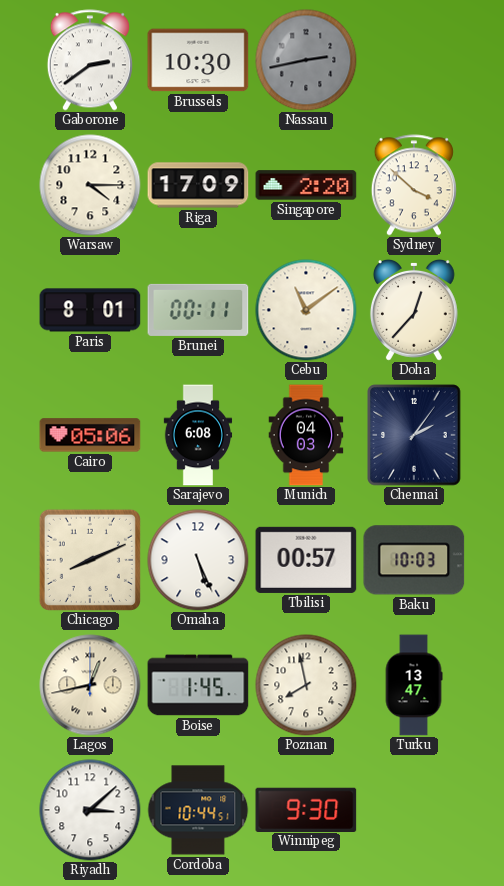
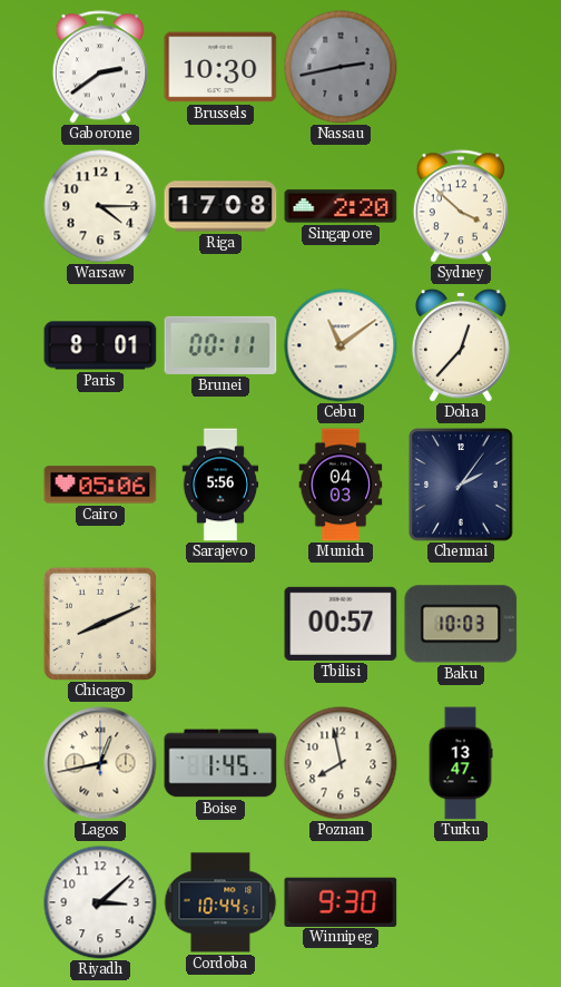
Riga: 17:09 -> 17:08
Sarajevo: 6:08 -> 5:56
Omaha: 5:26 -> none
